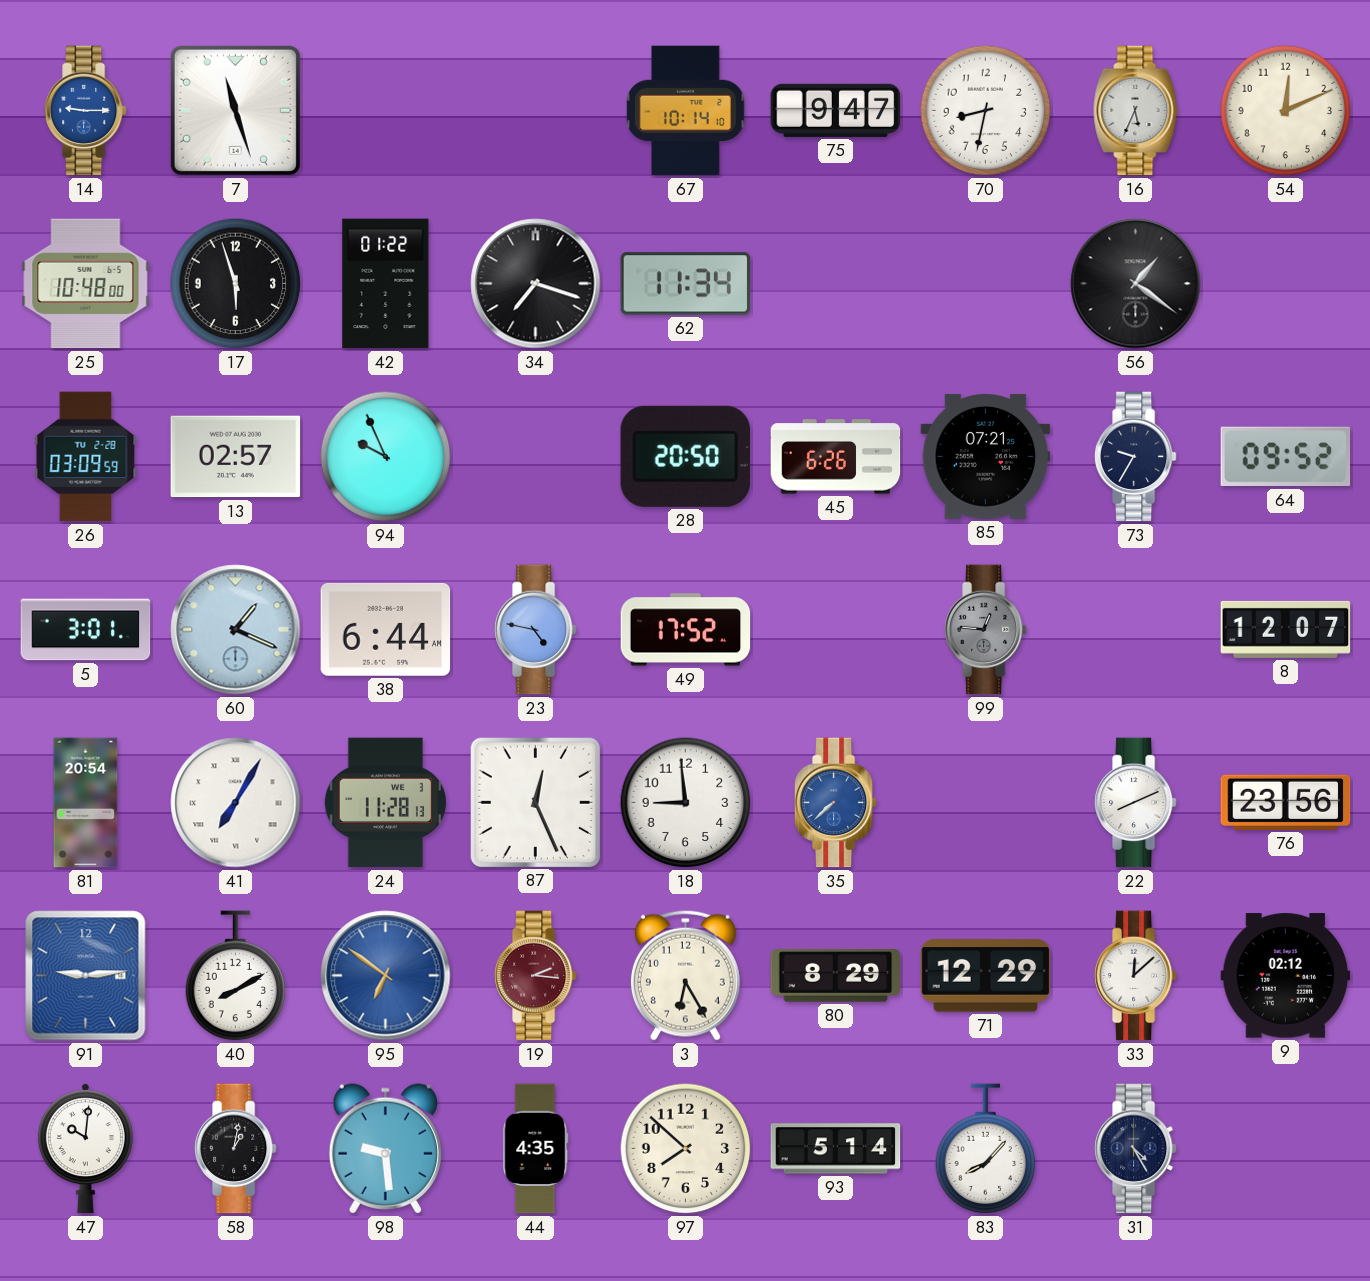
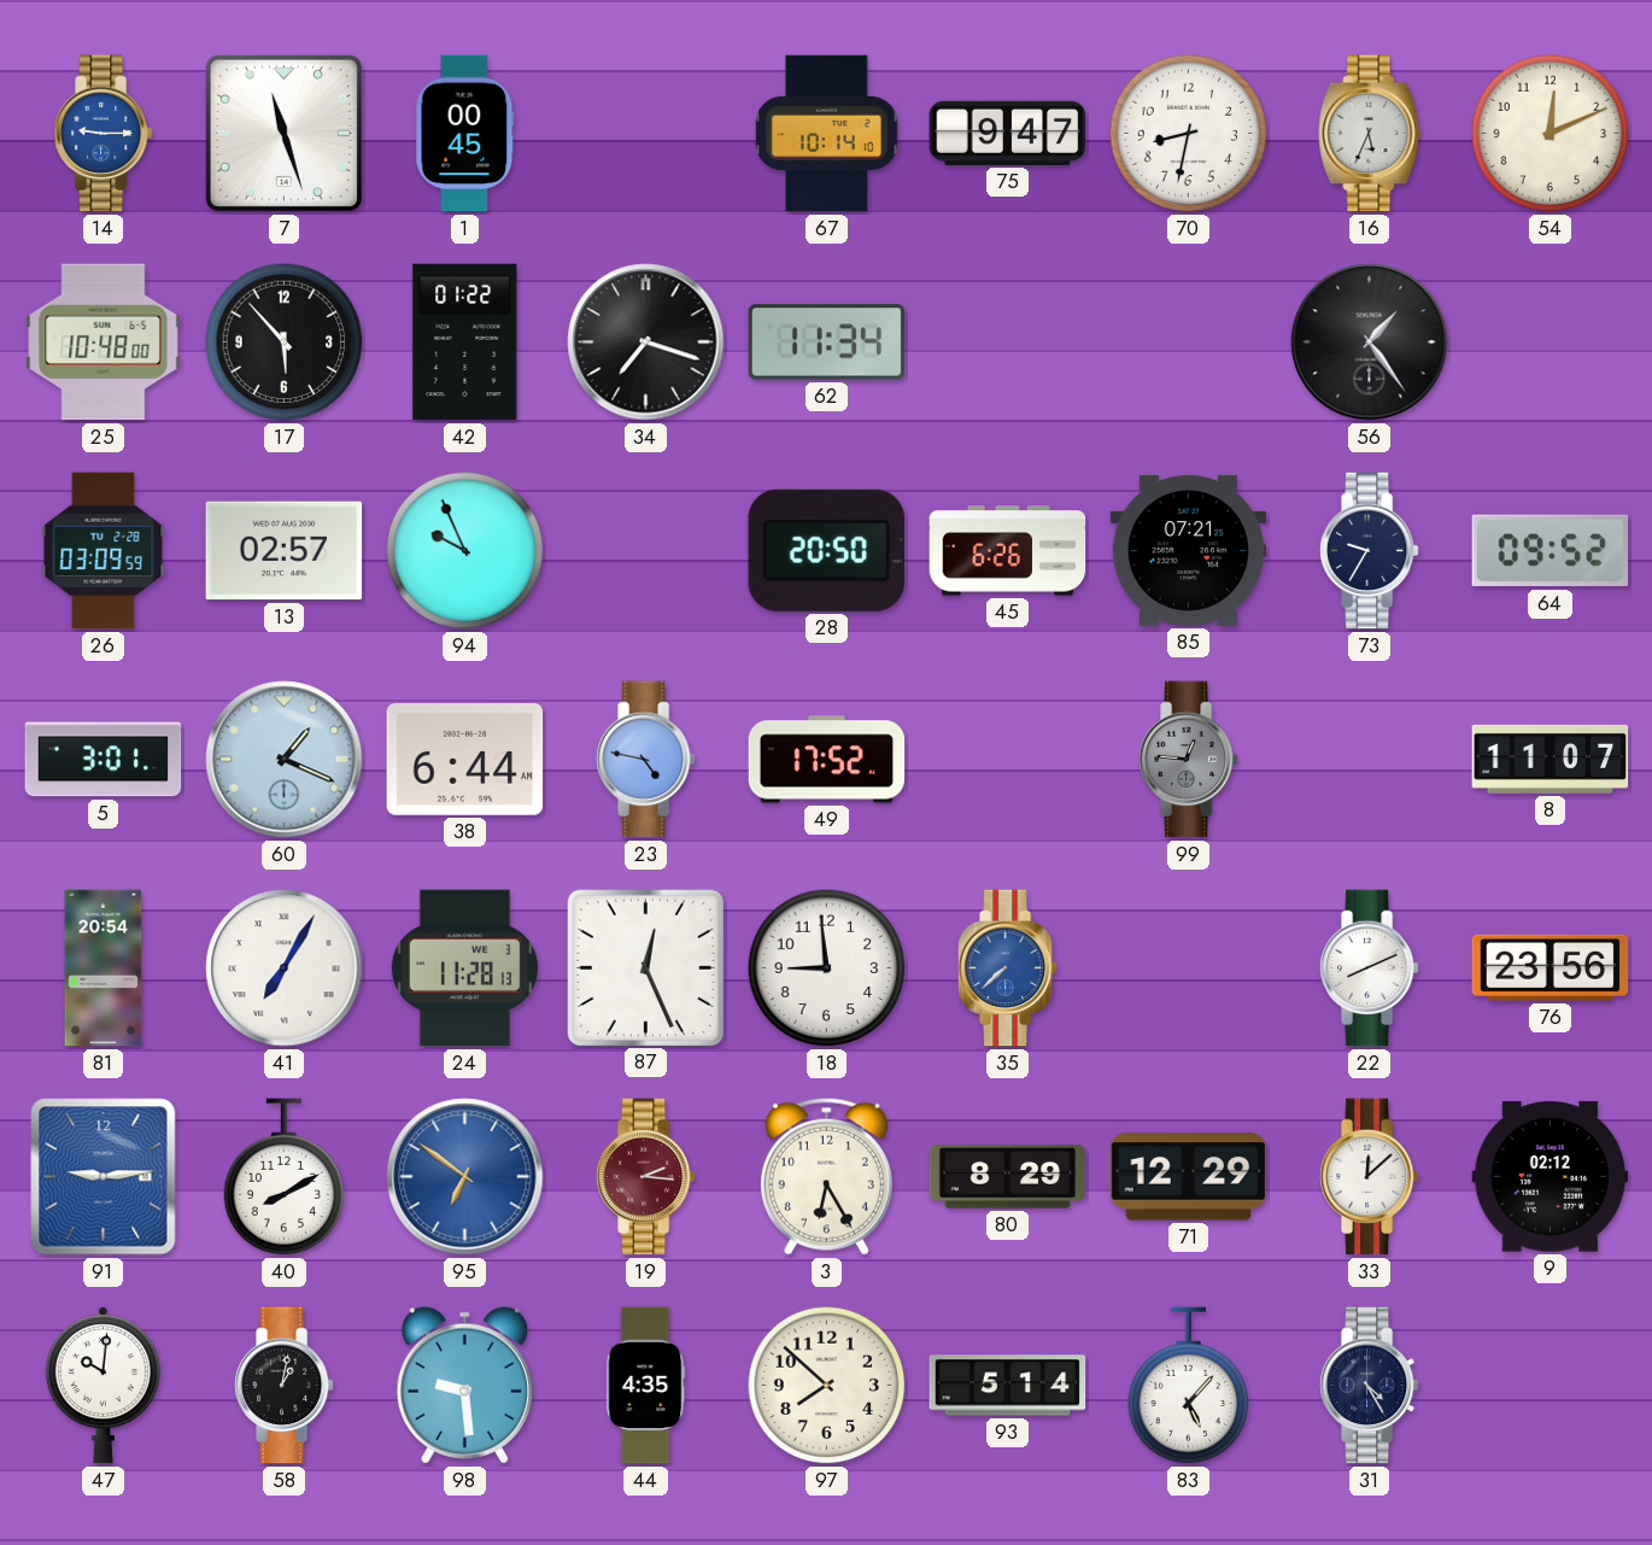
1: none -> 00:45
17: 5:57 -> 5:53
56: 1:21 -> 1:24
8: 12:07 -> 11:07
83: 8:07 -> 5:07
